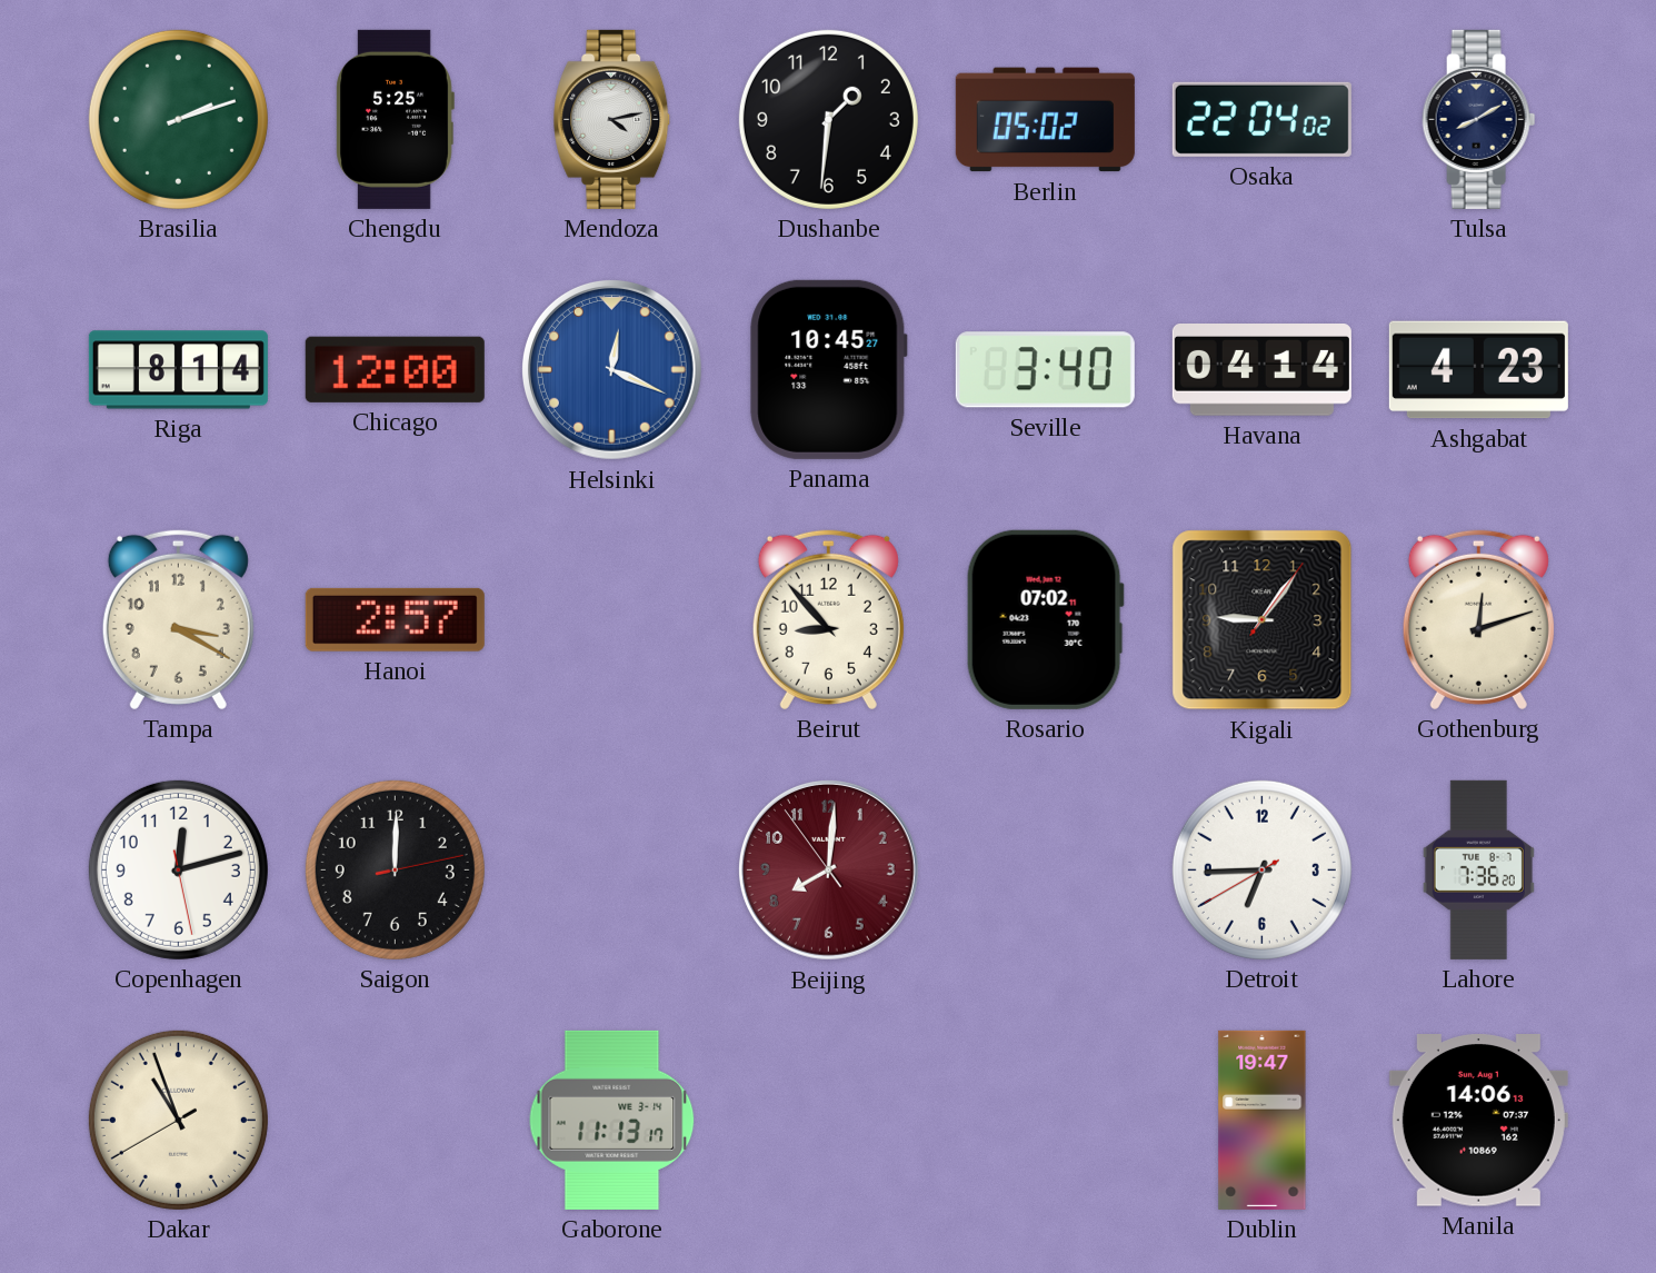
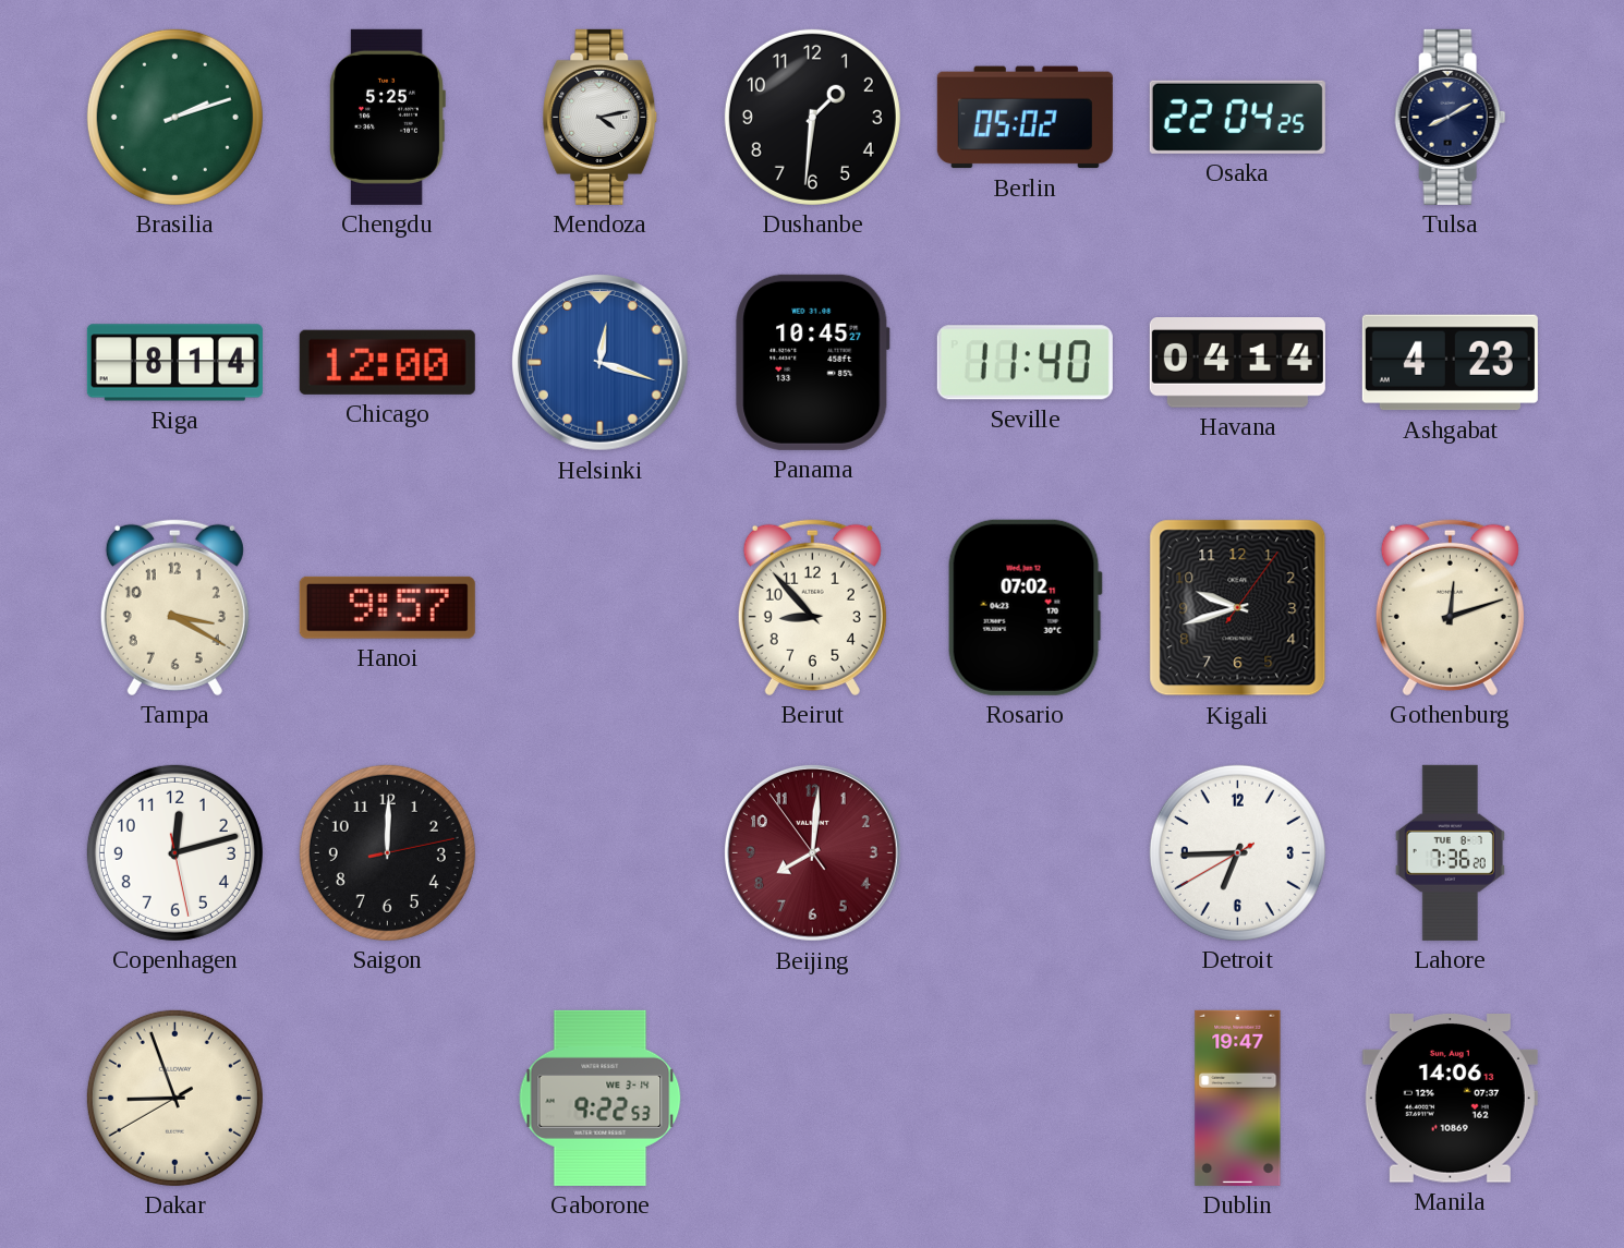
Osaka: 22:04:02 -> 22:04:25
Helsinki: 12:19 -> 12:18
Seville: 3:40 -> 11:40
Hanoi: 2:57 -> 9:57
Kigali: 9:06 -> 9:42
Dakar: 10:56 -> 8:56
Gaborone: 11:13 -> 9:22
